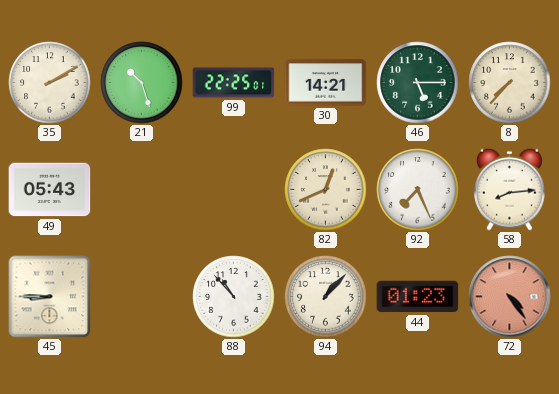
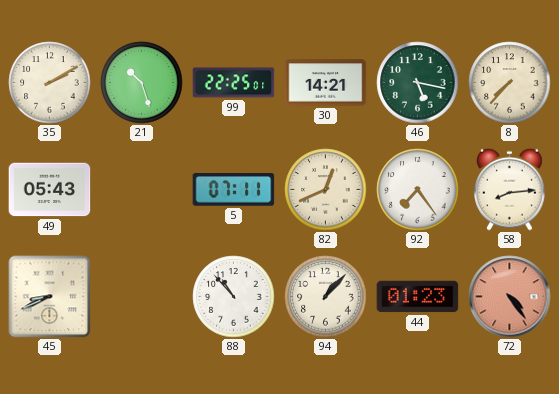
46: 5:15 -> 5:17
5: none -> 07:11
92: 7:26 -> 7:24
45: 8:45 -> 8:41
